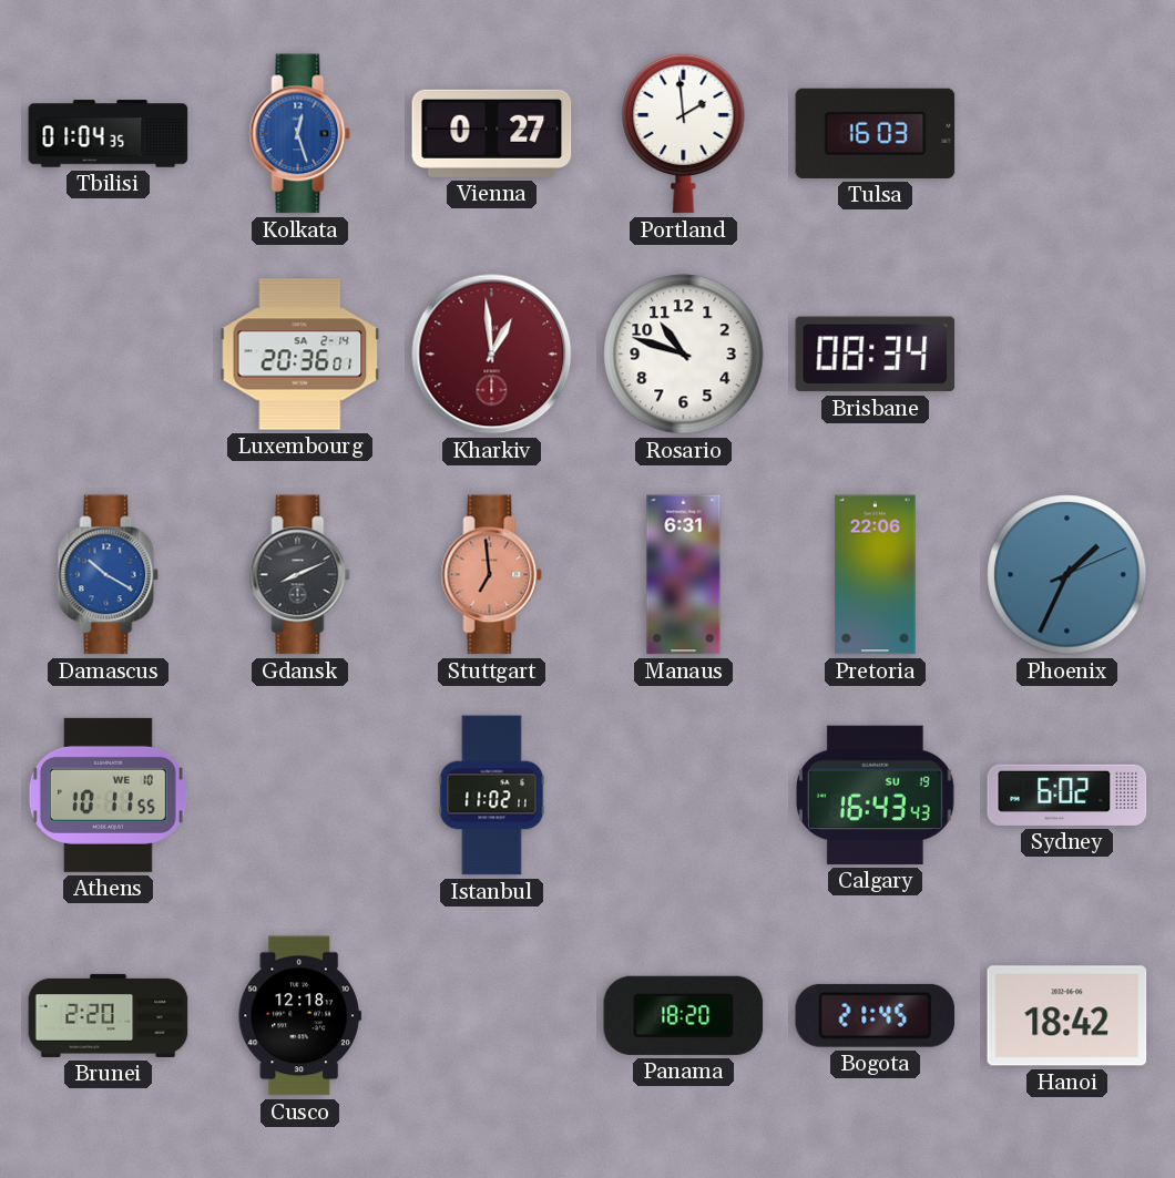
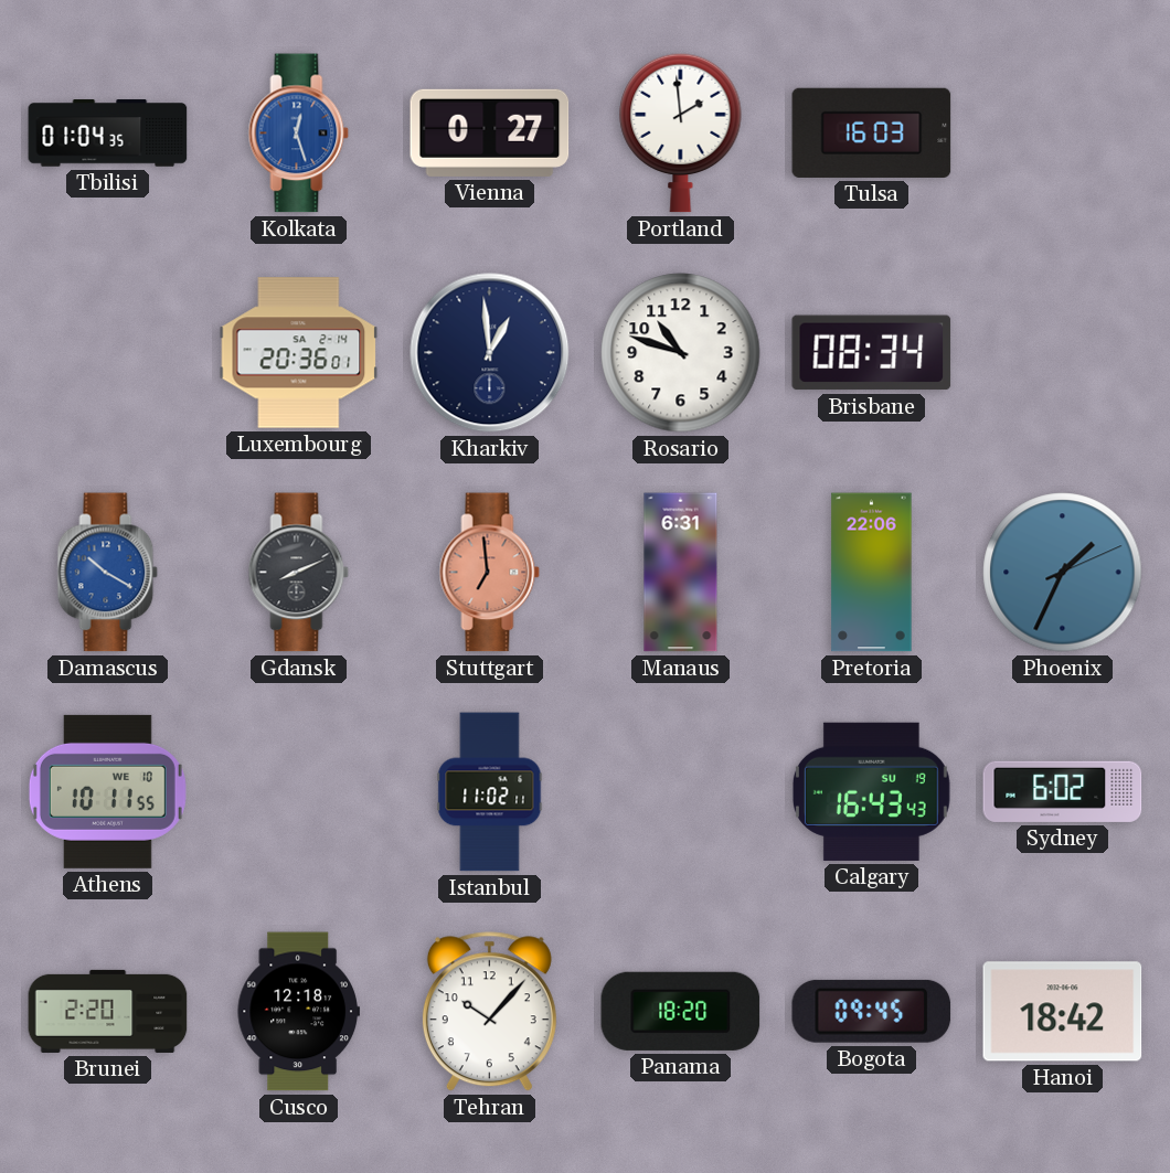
Kharkiv dial: burgundy -> navy
Tehran: none -> 10:07
Bogota: 21:45 -> 09:45
